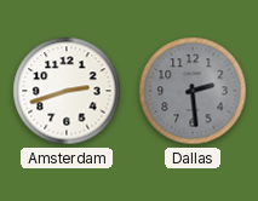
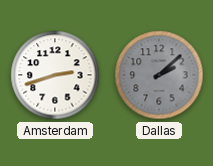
Dallas: 2:29 -> 2:08
